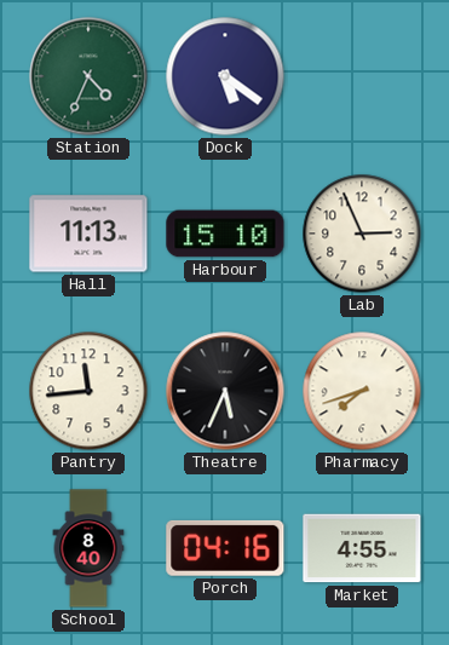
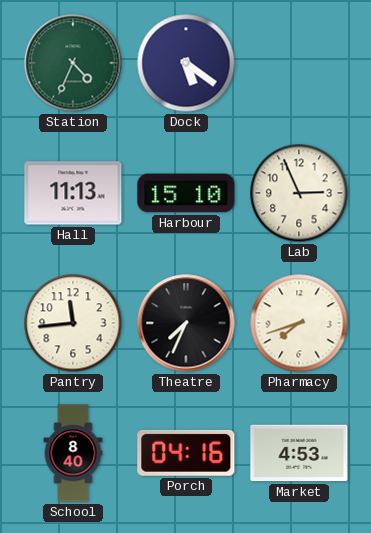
Theatre: 5:34 -> 7:34
Market: 4:55 -> 4:53
